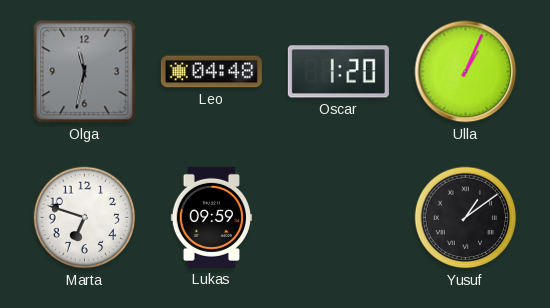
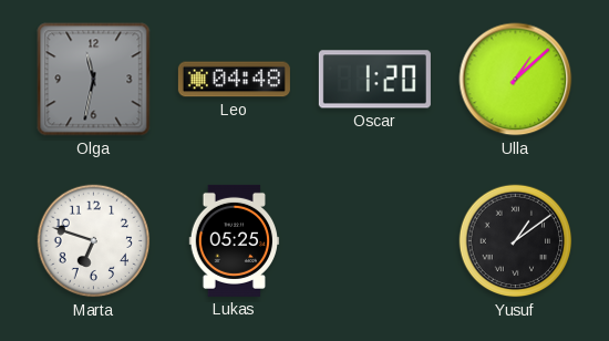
Ulla: 1:04 -> 1:08
Lukas: 09:59 -> 05:25
